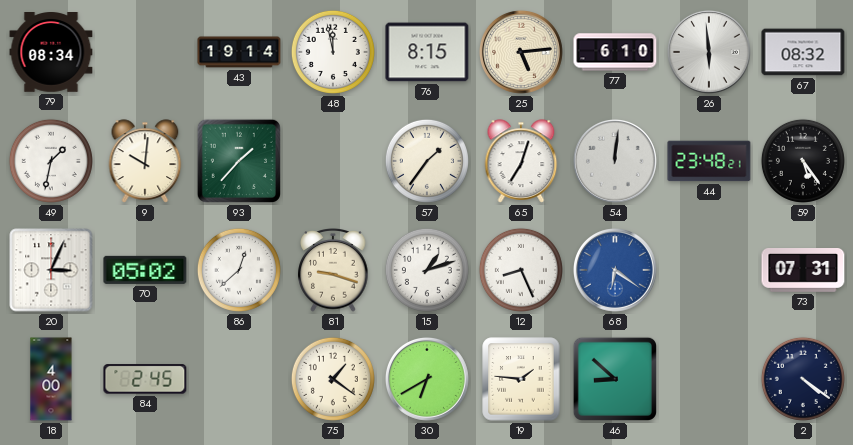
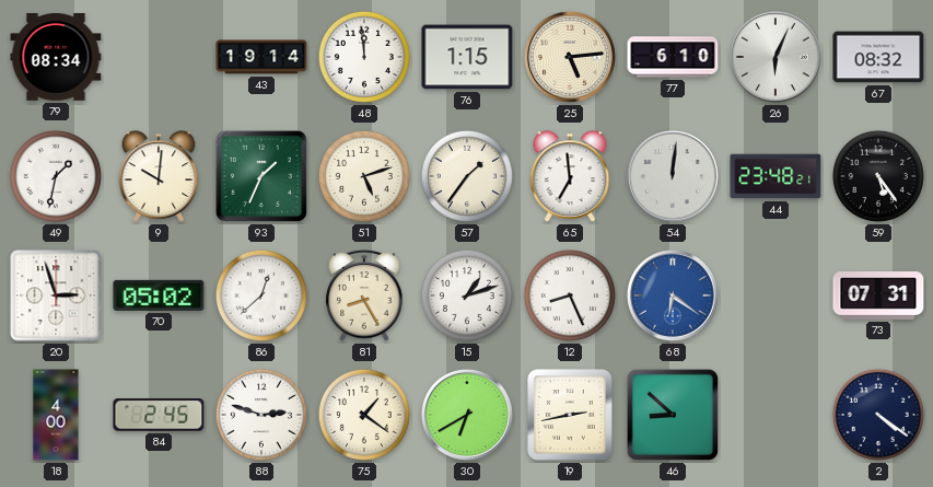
48: 11:58 -> 11:59
76: 8:15 -> 1:15
26: 5:59 -> 6:04
93: 1:37 -> 1:34
51: none -> 5:12
65: 7:03 -> 6:59
20: 3:04 -> 2:57
81: 9:18 -> 8:25
88: none -> 2:48
19: 1:46 -> 2:43
